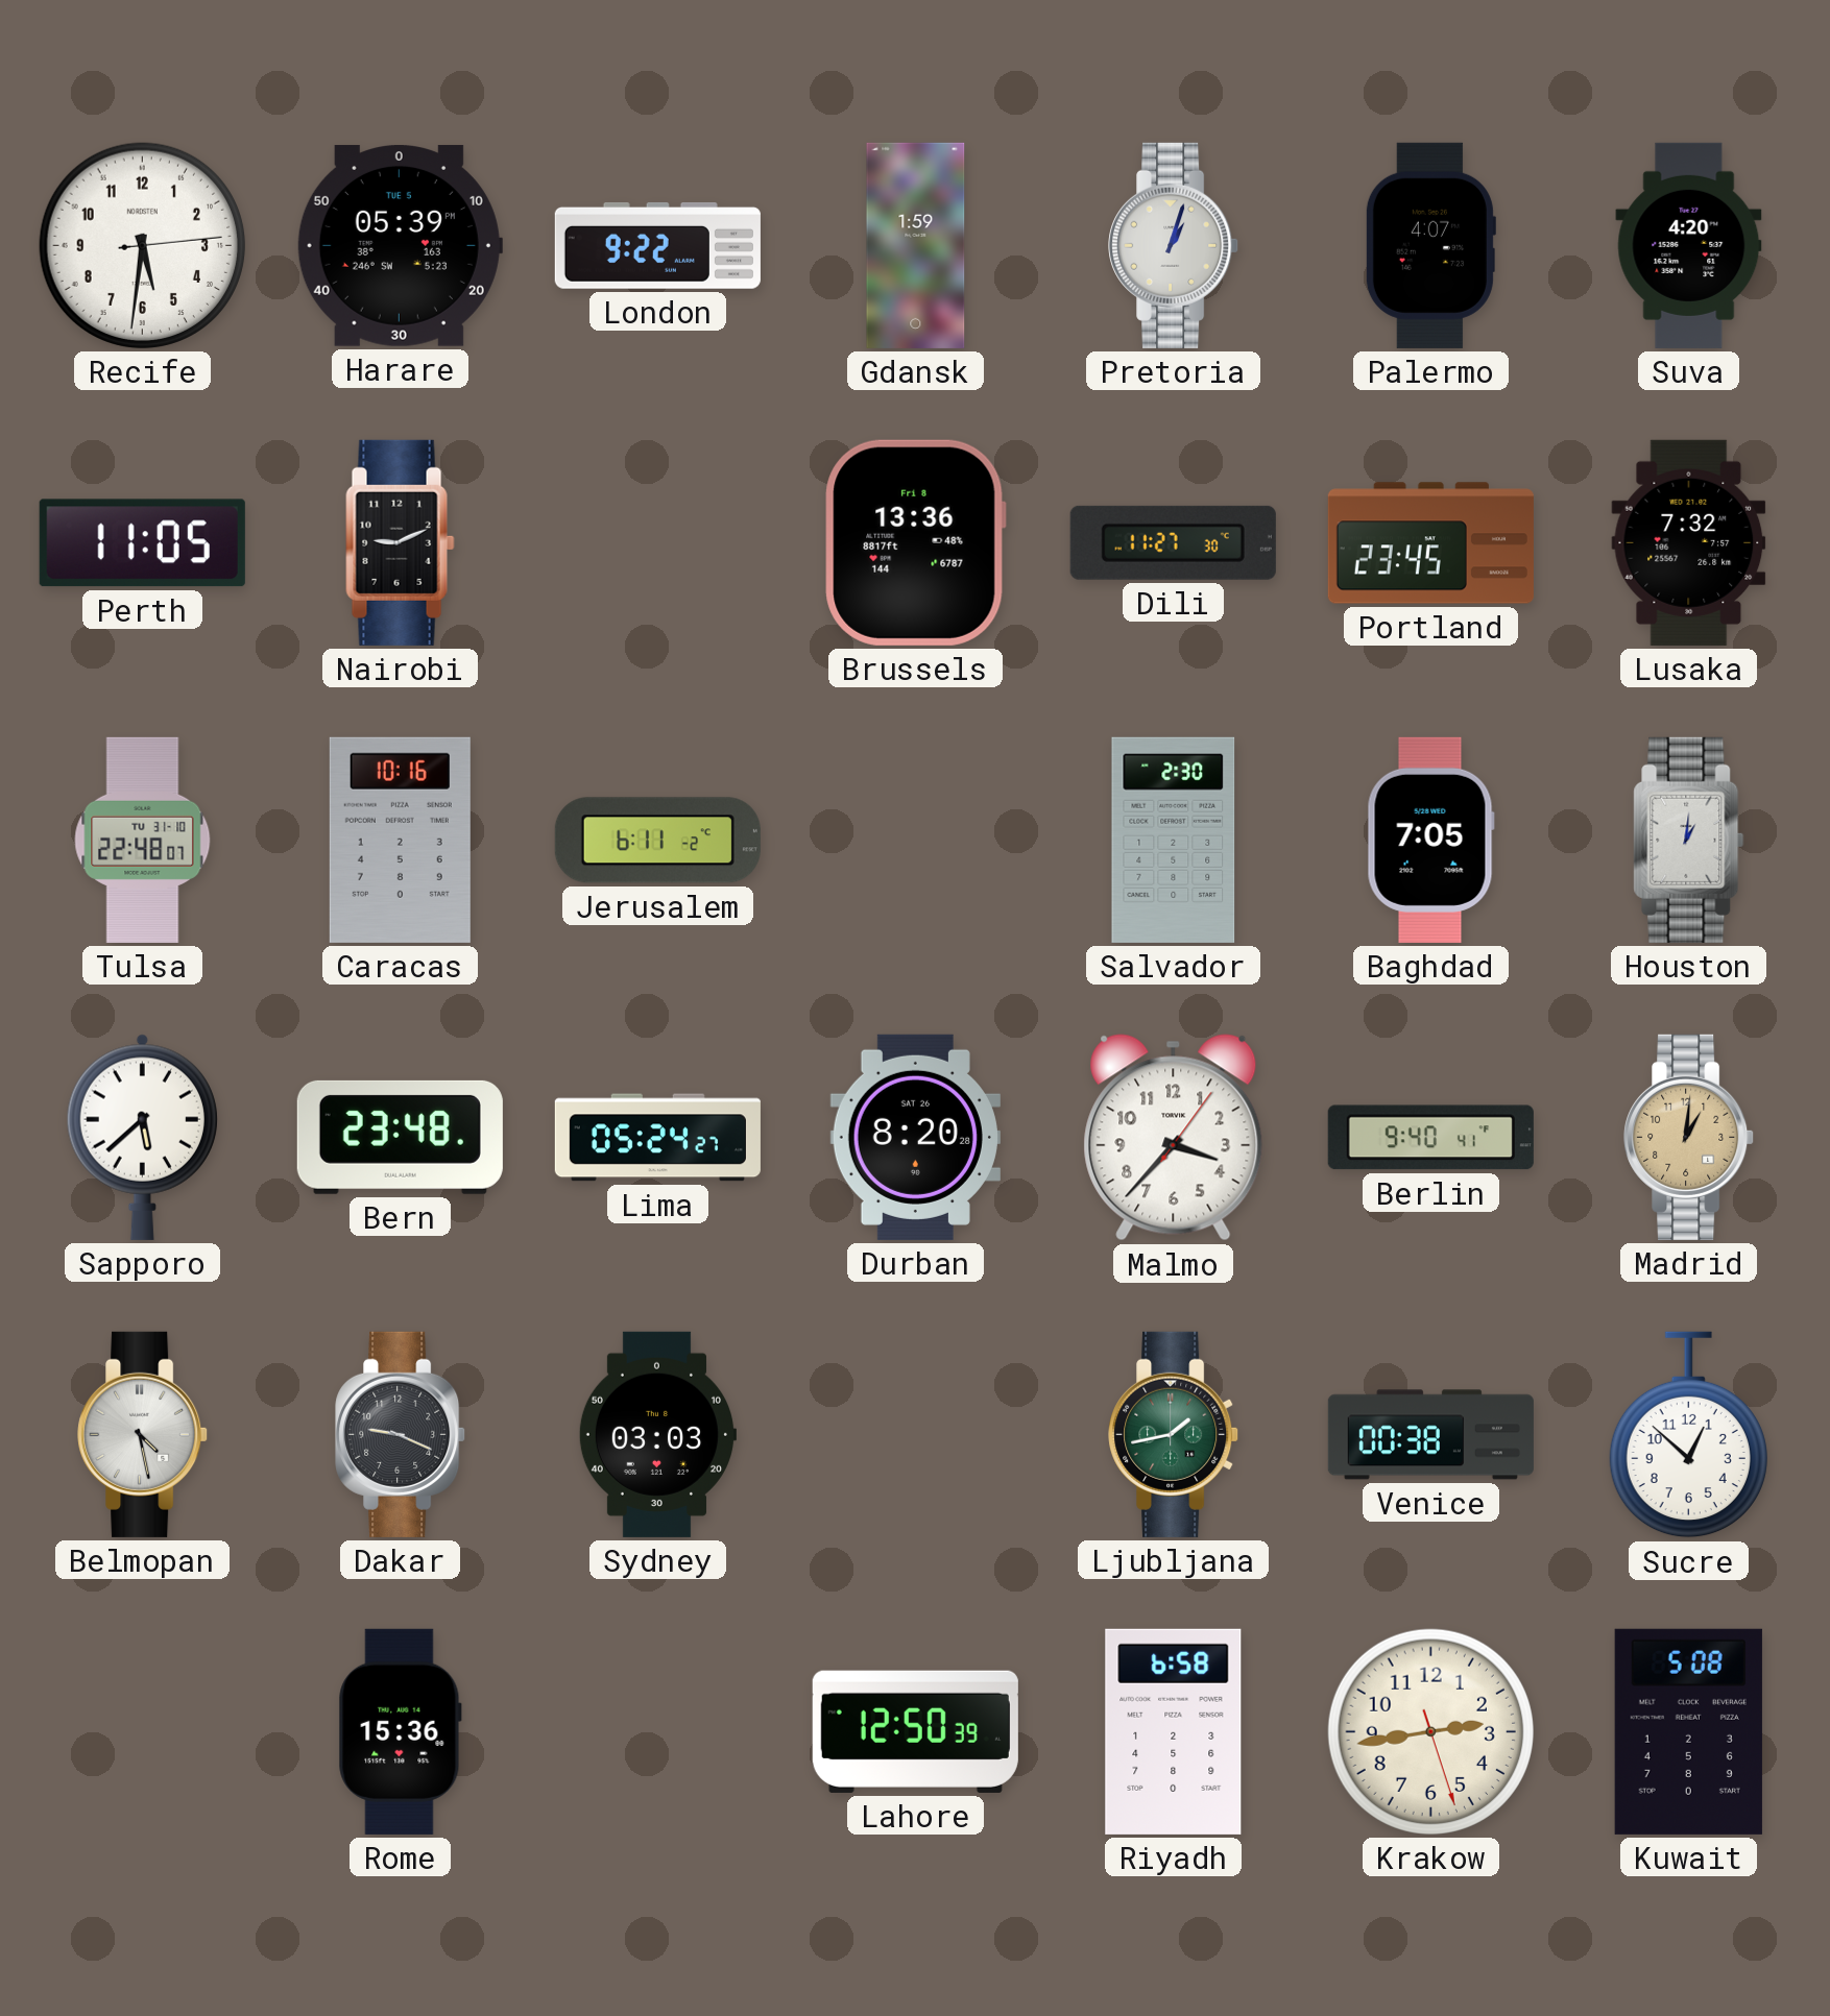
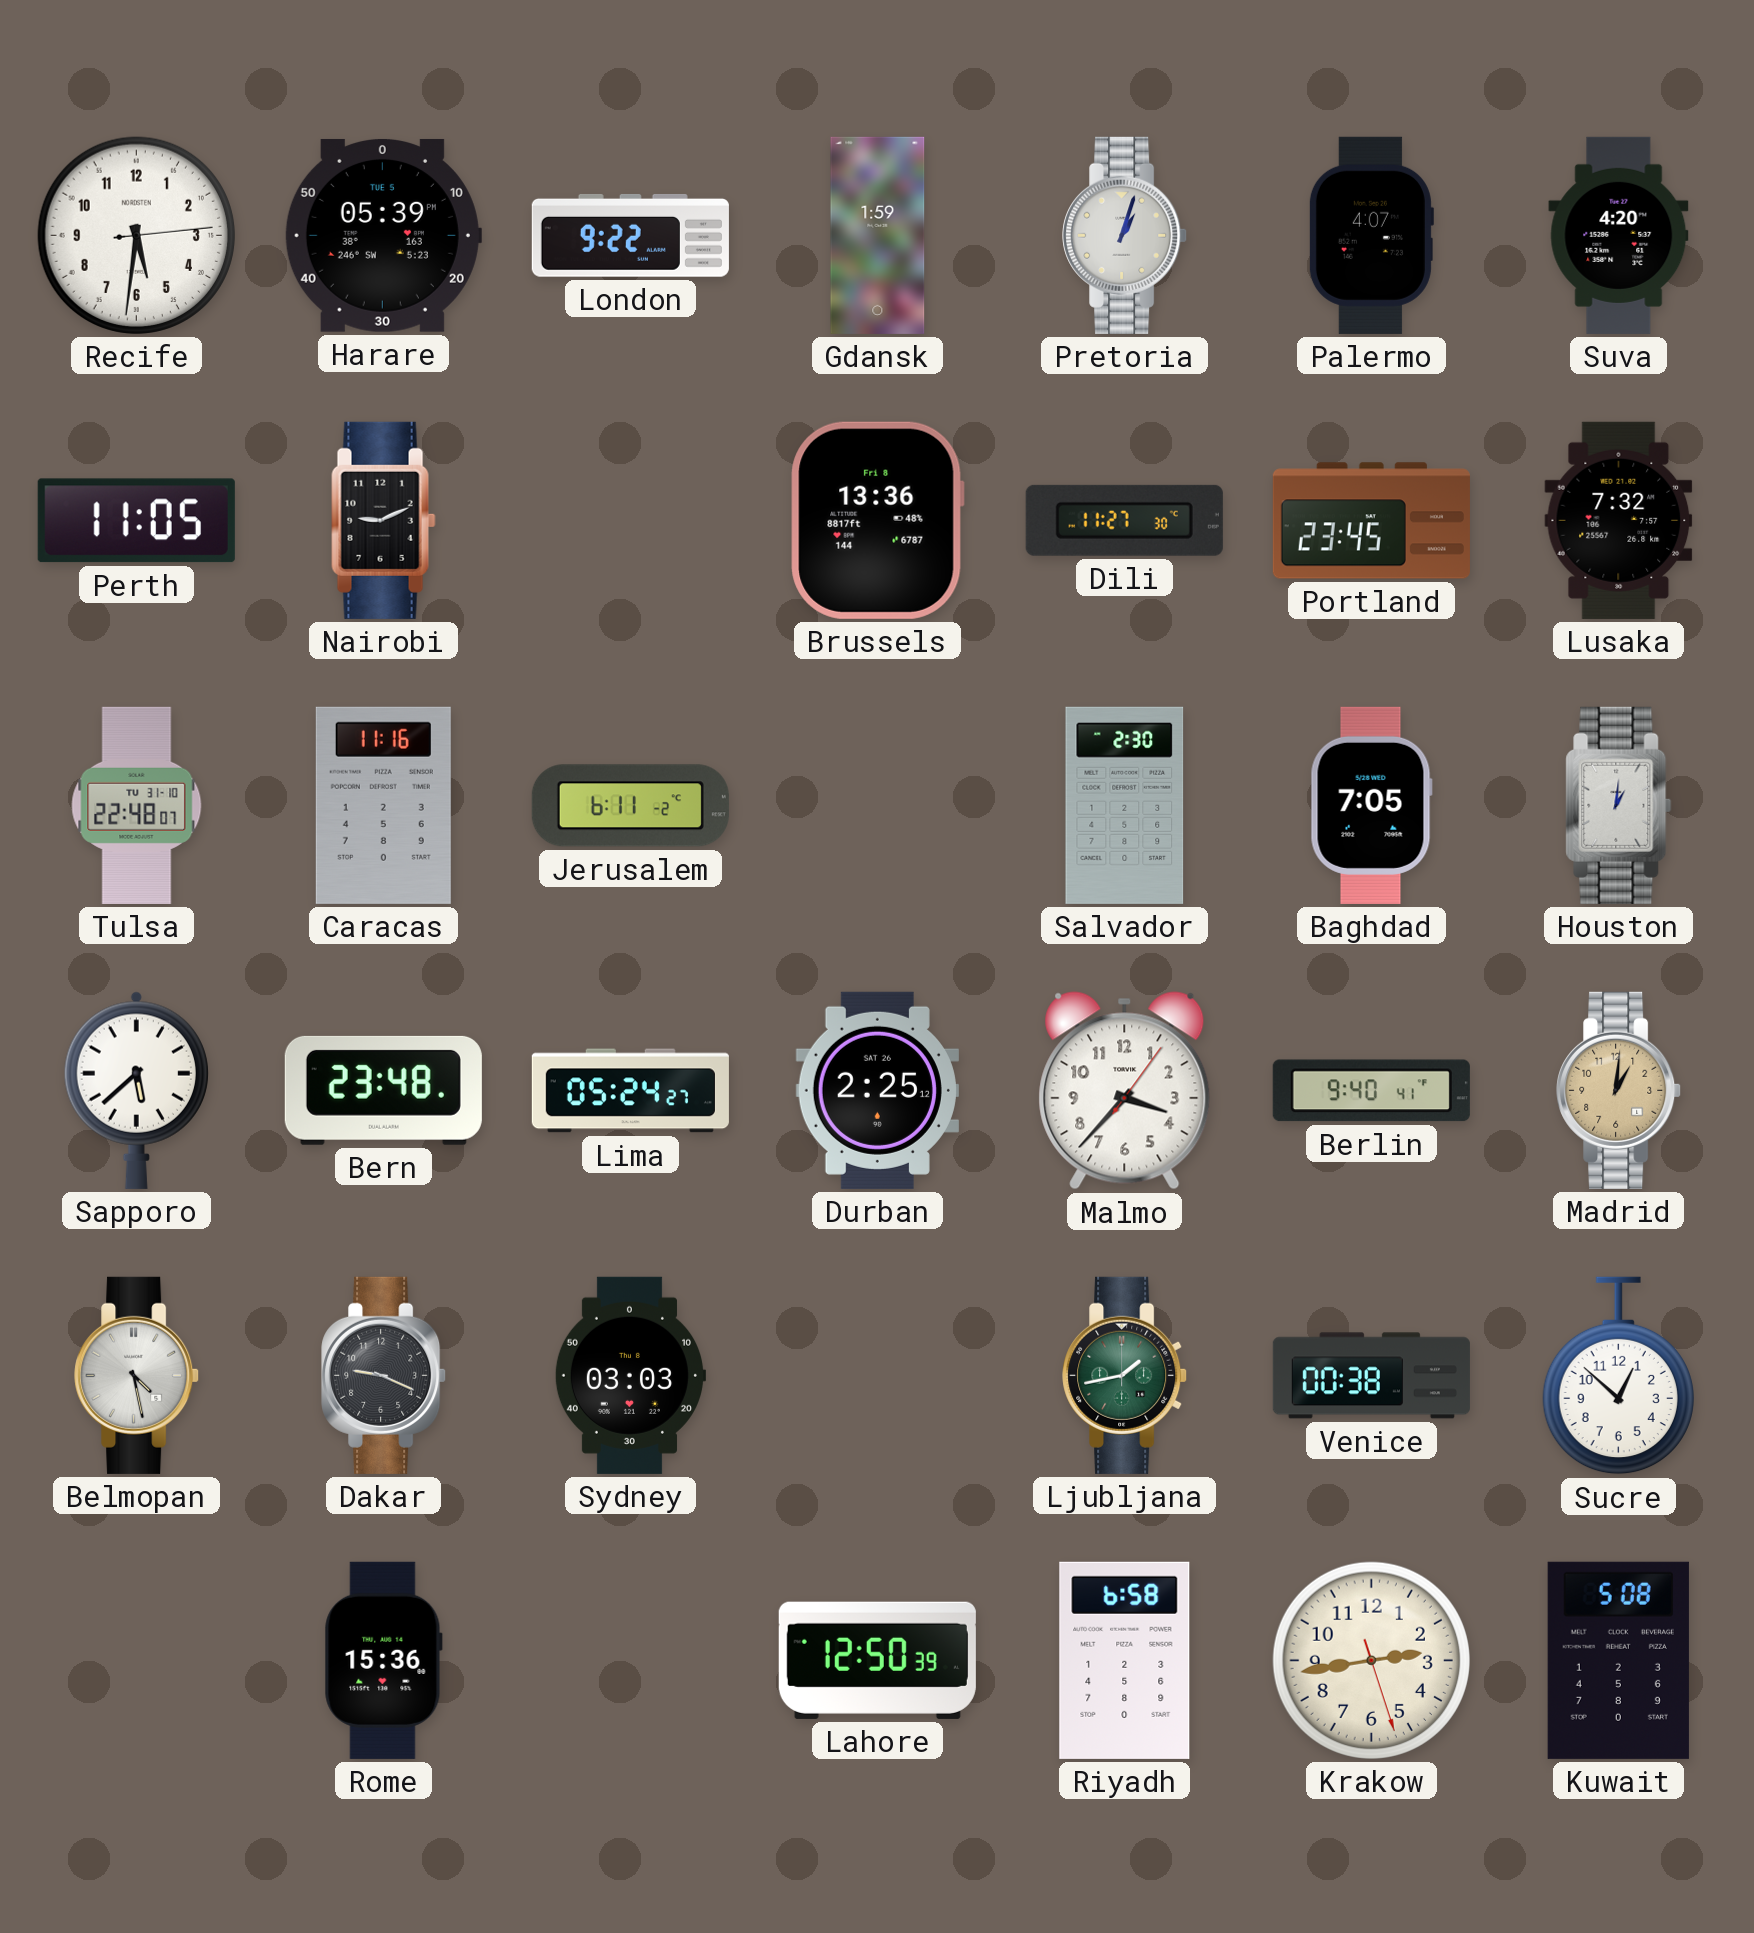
Caracas: 10:16 -> 11:16
Durban: 8:20 -> 2:25
